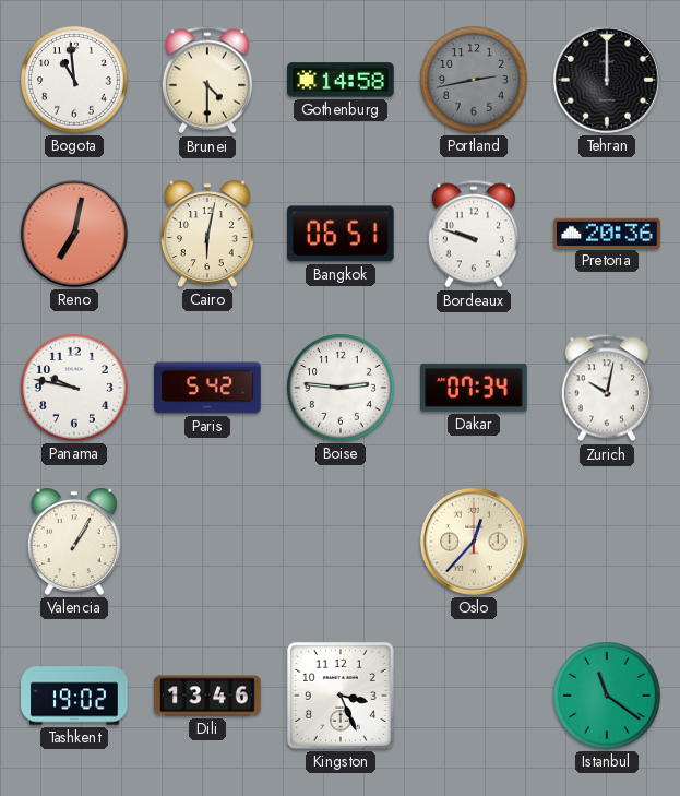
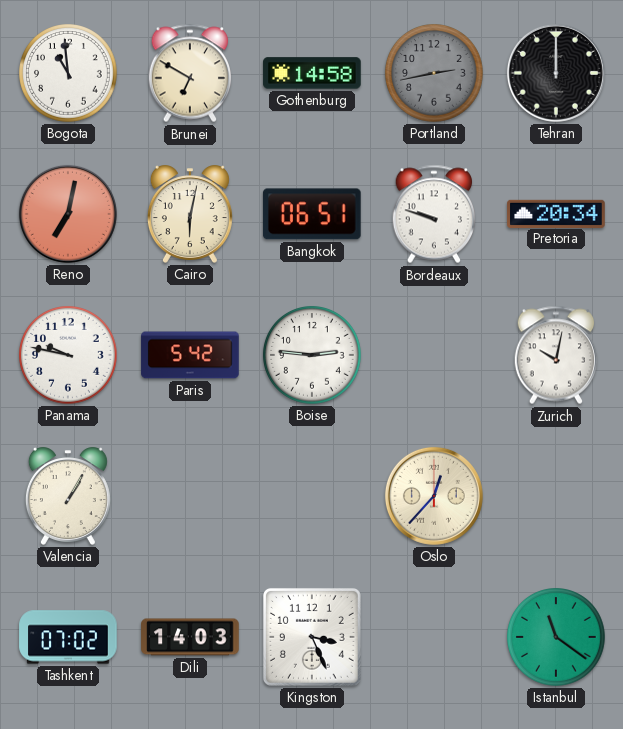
Brunei: 4:30 -> 6:50
Pretoria: 20:36 -> 20:34
Dakar: 07:34 -> none
Tashkent: 19:02 -> 07:02
Dili: 13:46 -> 14:03
